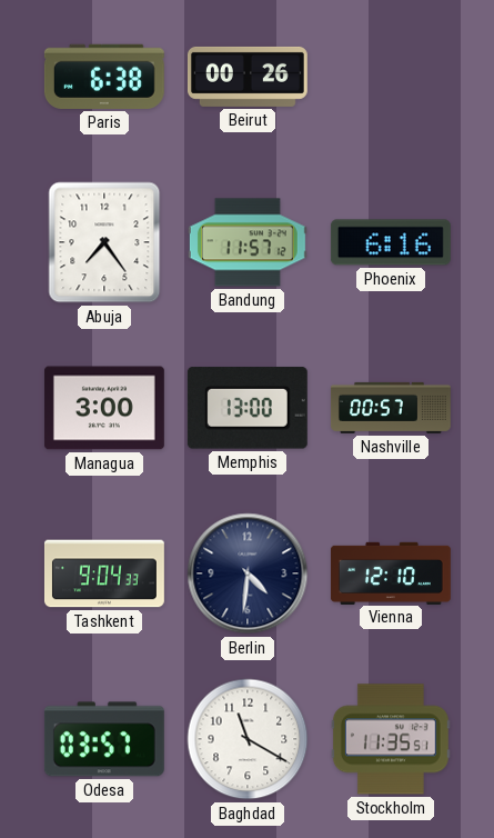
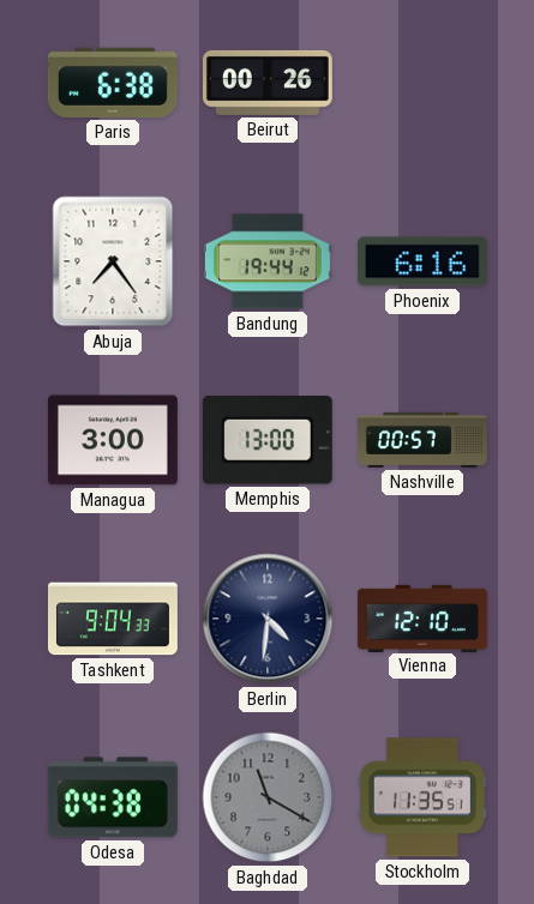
Bandung: 11:57 -> 19:44
Odesa: 03:57 -> 04:38
Baghdad dial: white -> grey
